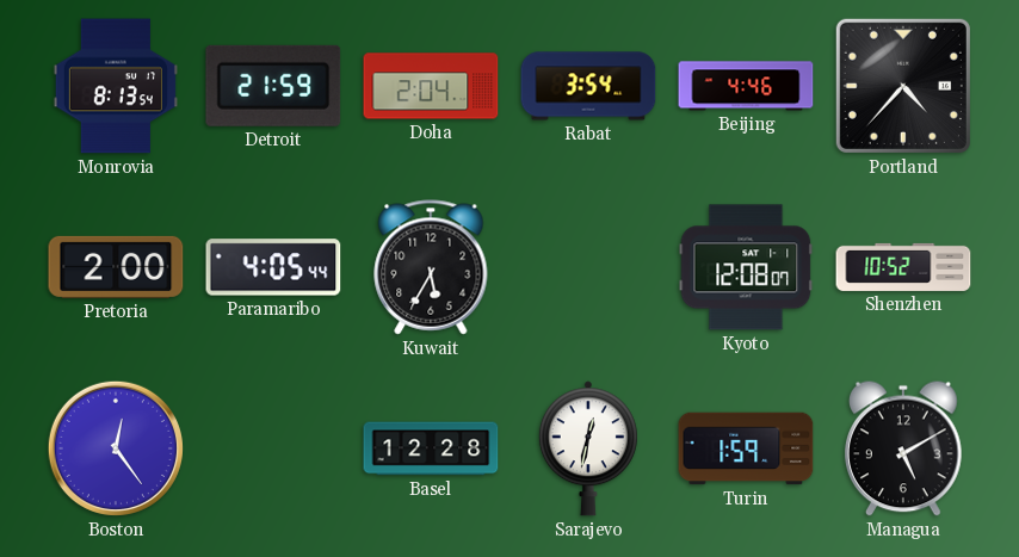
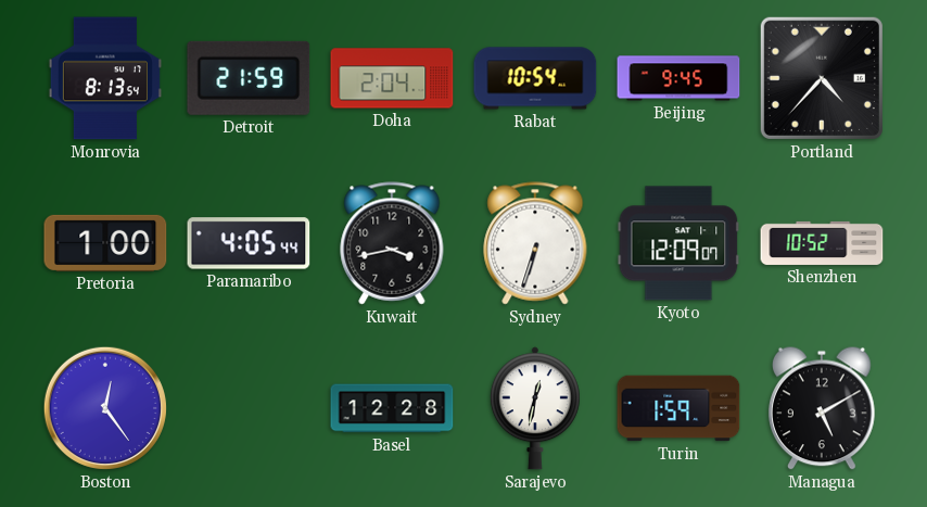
Rabat: 3:54 -> 10:54
Beijing: 4:46 -> 9:45
Pretoria: 2:00 -> 1:00
Kuwait: 5:35 -> 3:43
Sydney: none -> 6:33
Kyoto: 12:08 -> 12:09
